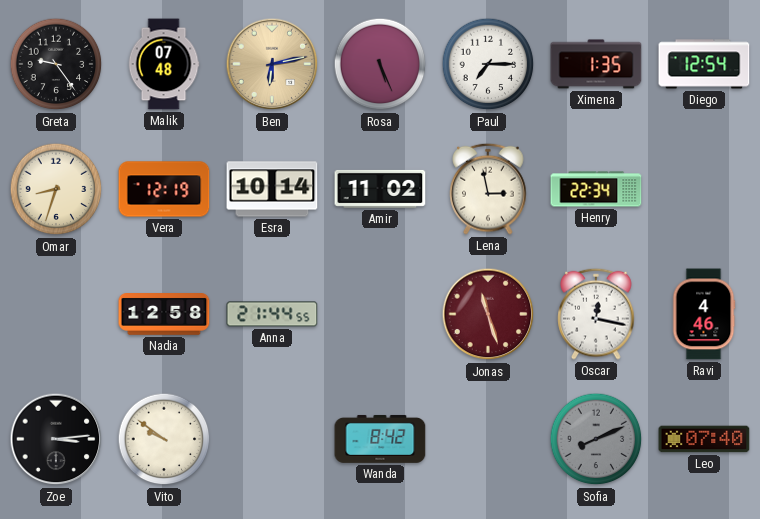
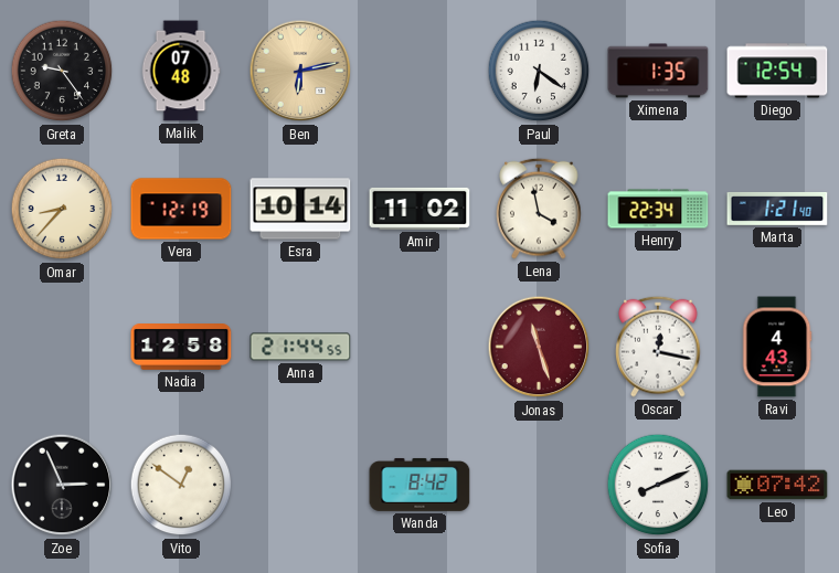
Rosa: 5:26 -> none
Paul: 7:15 -> 6:21
Omar: 8:33 -> 8:37
Lena: 2:58 -> 3:58
Marta: none -> 1:21
Ravi: 4:46 -> 4:43
Zoe: 3:14 -> 2:56
Vito: 9:51 -> 12:51
Sofia dial: grey -> white
Leo: 07:40 -> 07:42
